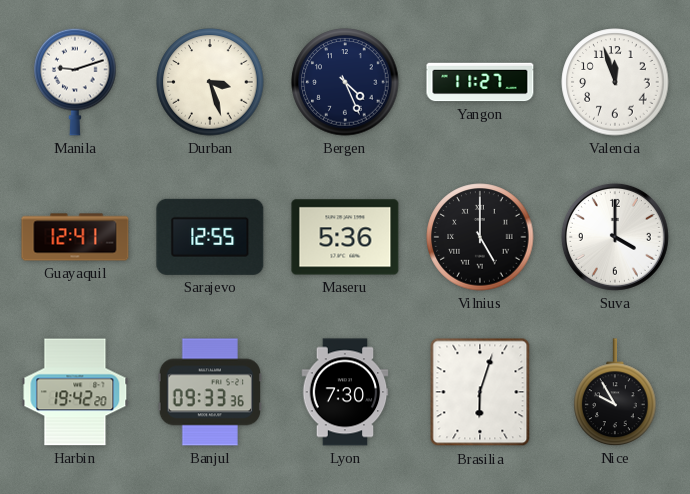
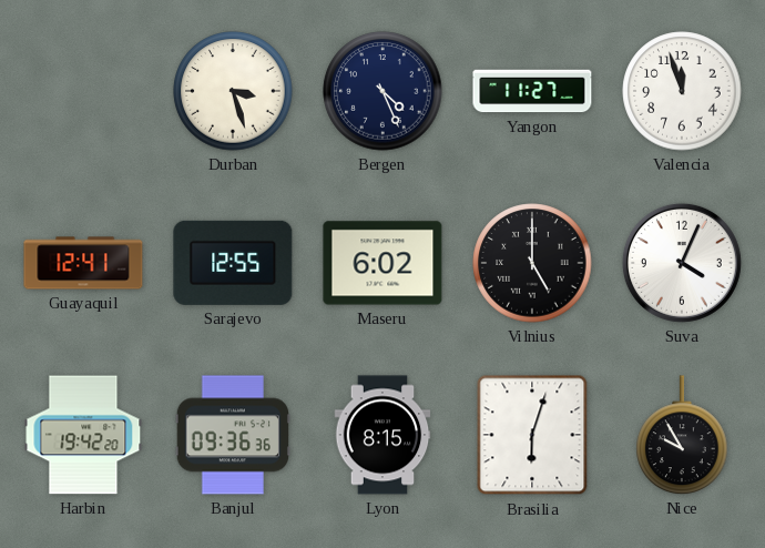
Manila: 9:12 -> none
Maseru: 5:36 -> 6:02
Suva: 4:00 -> 4:04
Banjul: 09:33 -> 09:36
Lyon: 7:30 -> 8:15
